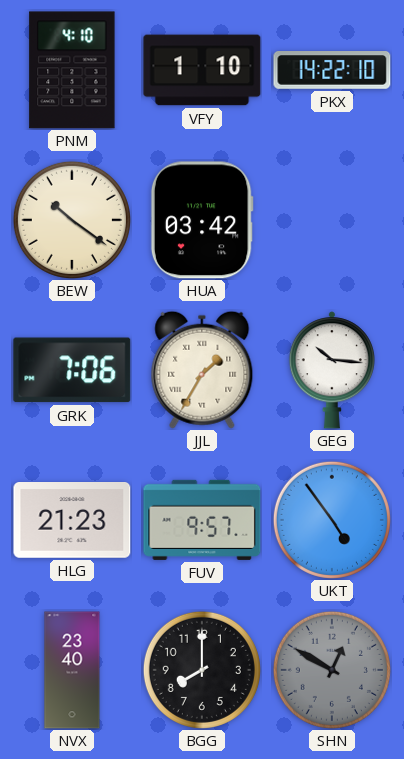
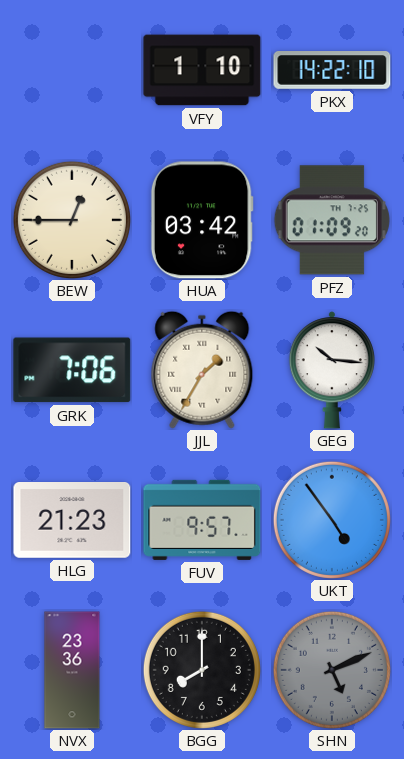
PNM: 4:10 -> none
BEW: 10:21 -> 12:45
PFZ: none -> 01:09
NVX: 23:40 -> 23:36
SHN: 12:50 -> 5:11
